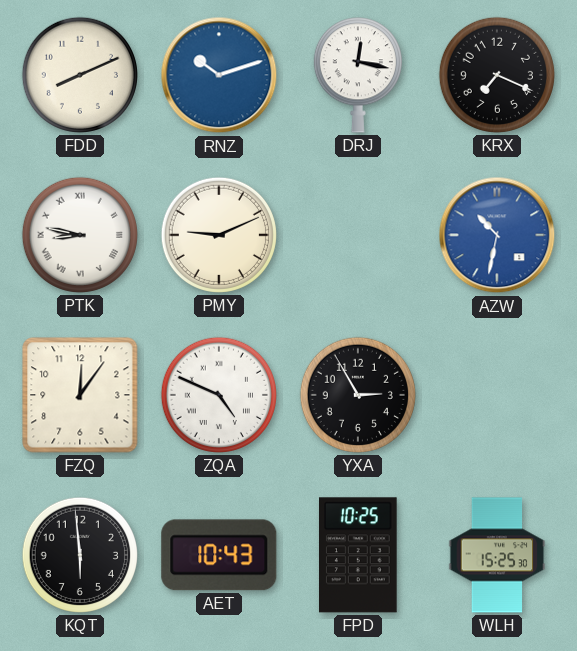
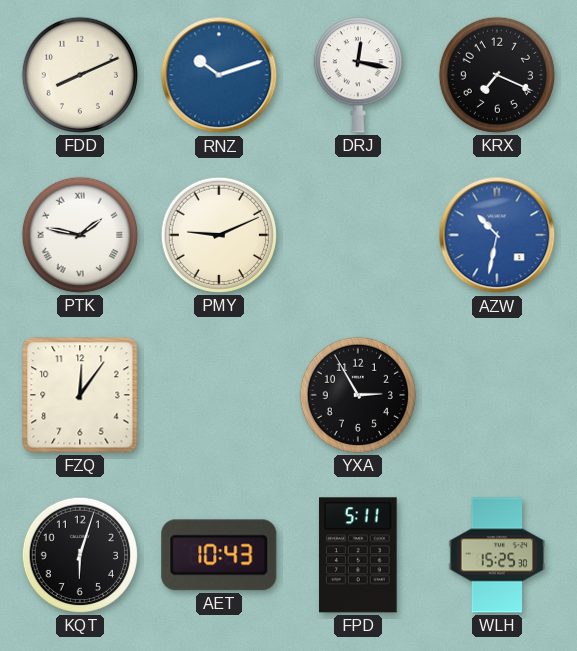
PTK: 8:47 -> 1:47
ZQA: 4:49 -> none
KQT: 5:59 -> 6:03
FPD: 10:25 -> 5:11
